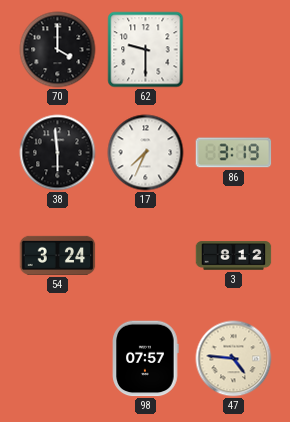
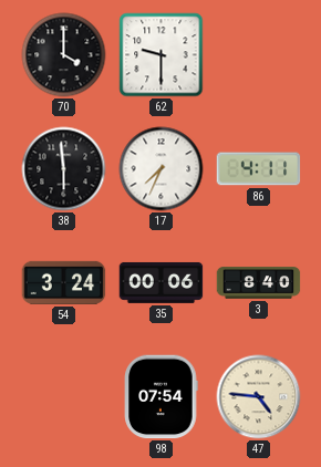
86: 3:19 -> 4:11
35: none -> 00:06
3: 8:12 -> 8:40
98: 07:57 -> 07:54
